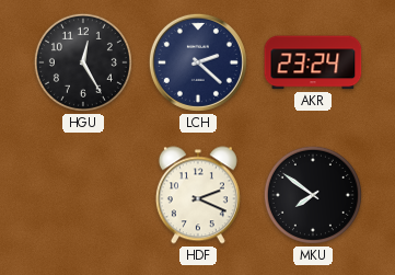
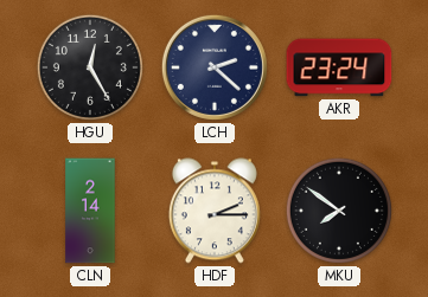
CLN: none -> 2:14
HDF: 2:19 -> 2:15
